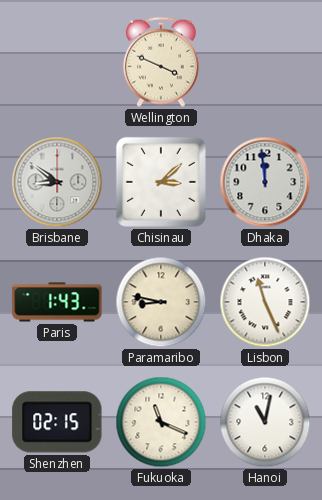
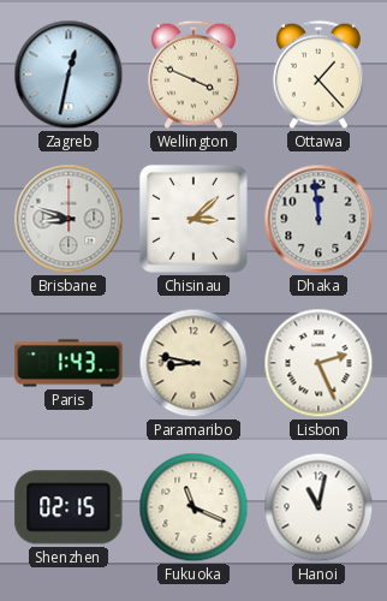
Zagreb: none -> 12:32
Ottawa: none -> 1:23
Brisbane: 8:51 -> 8:48
Lisbon: 11:26 -> 2:26
